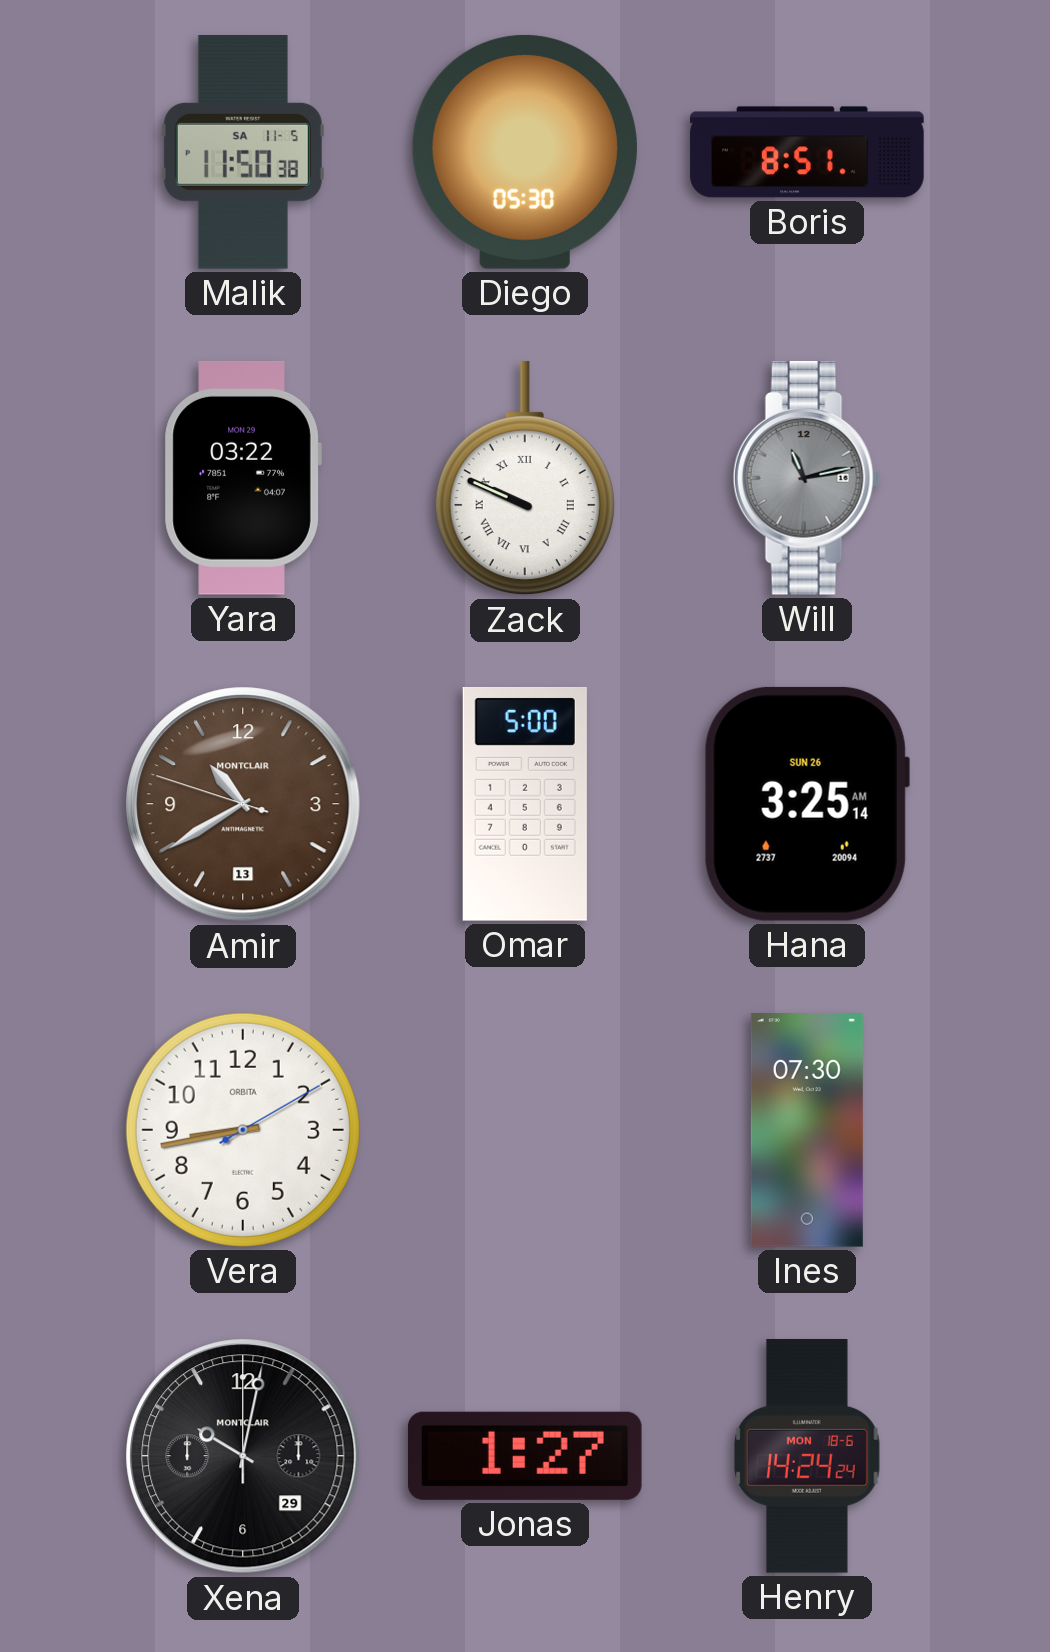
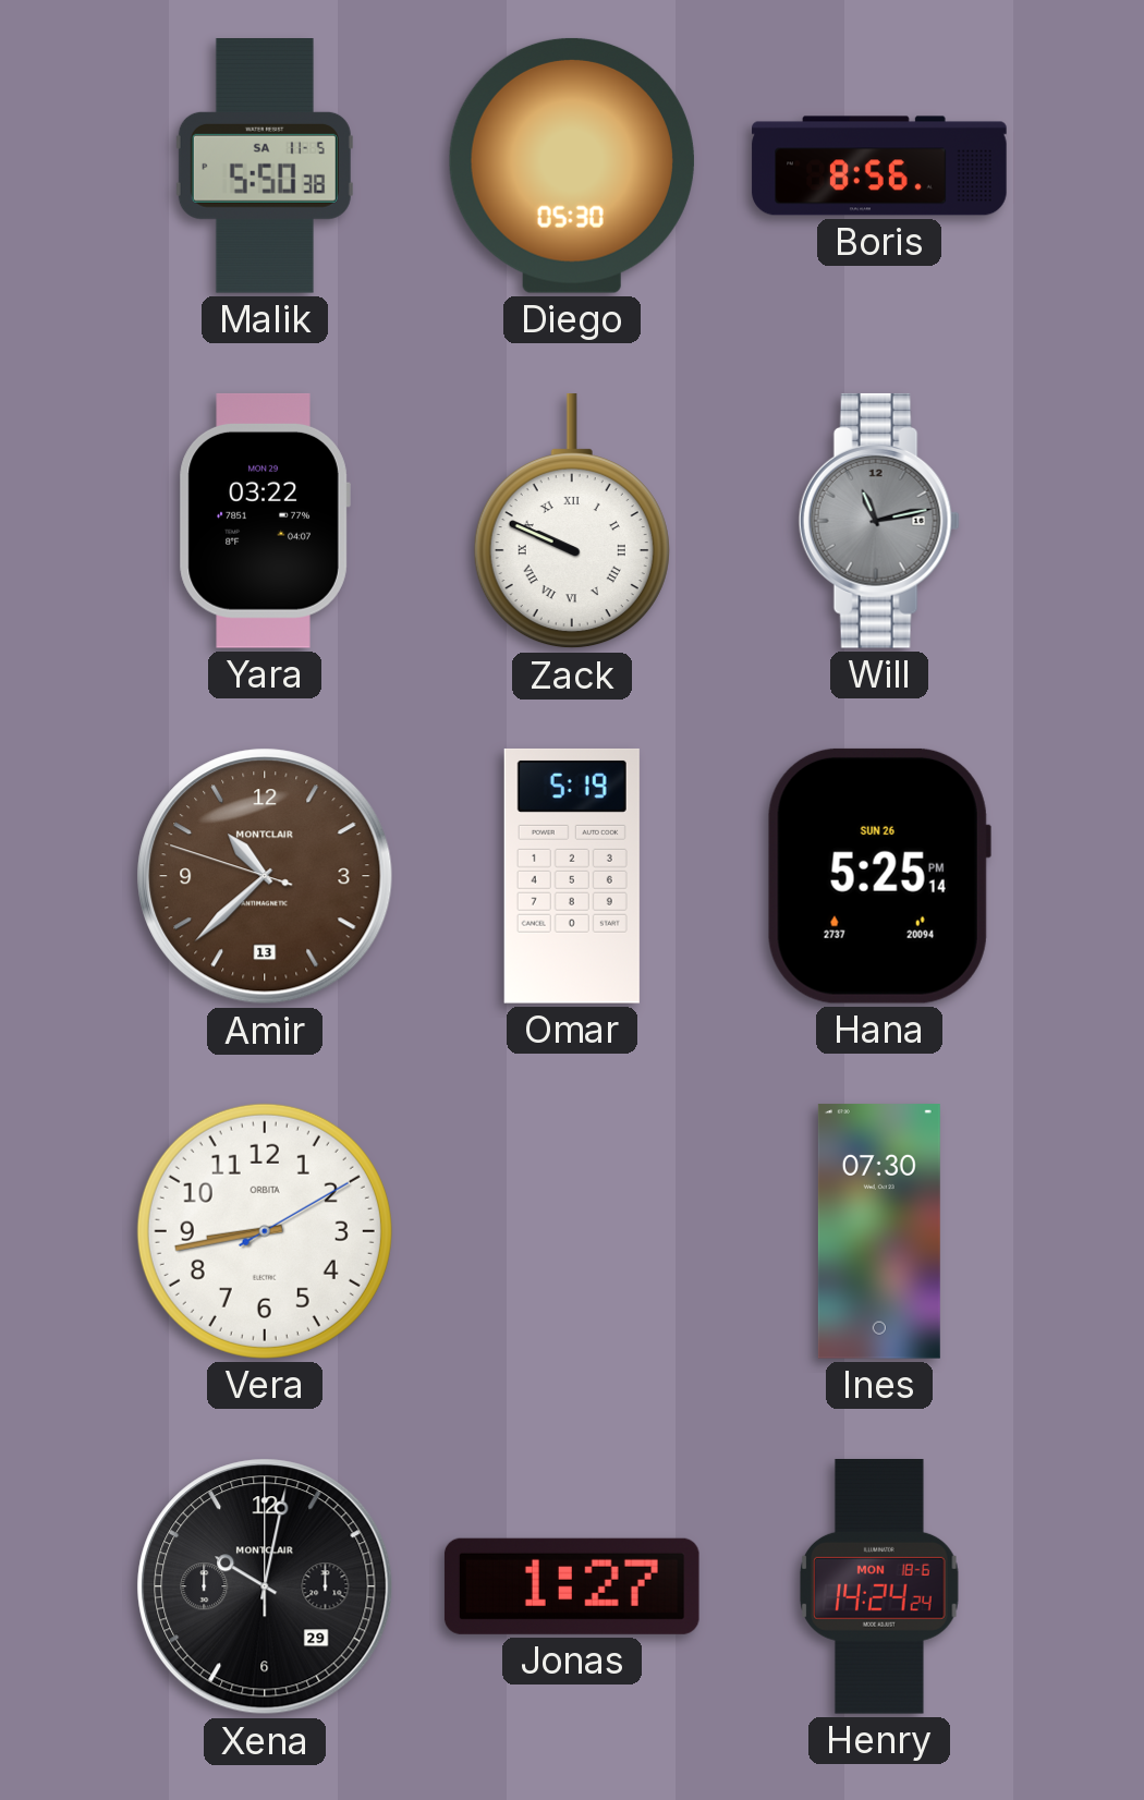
Malik: 11:50 -> 5:50
Boris: 8:51 -> 8:56
Amir: 10:39 -> 10:37
Omar: 5:00 -> 5:19
Hana: 3:25 -> 5:25
